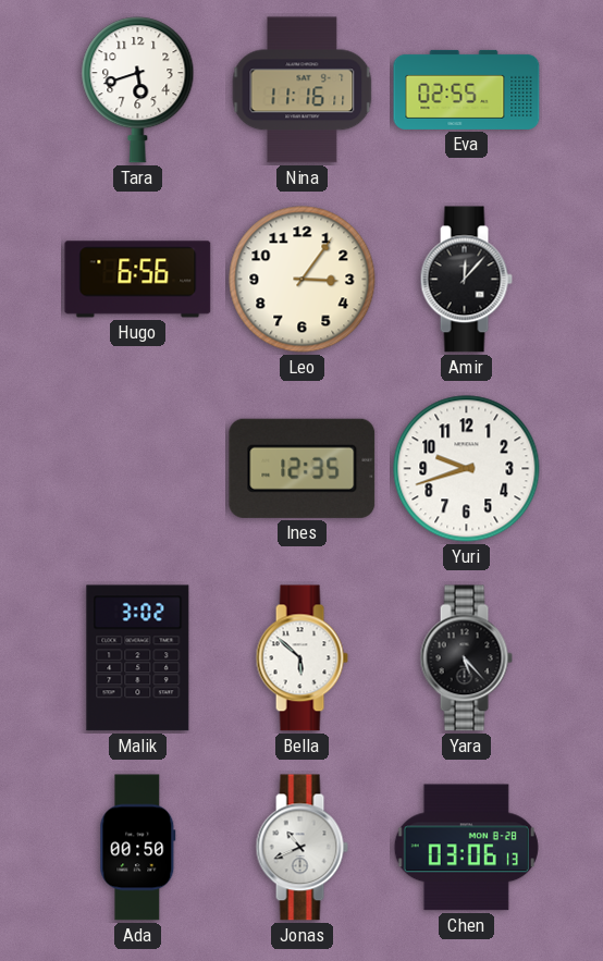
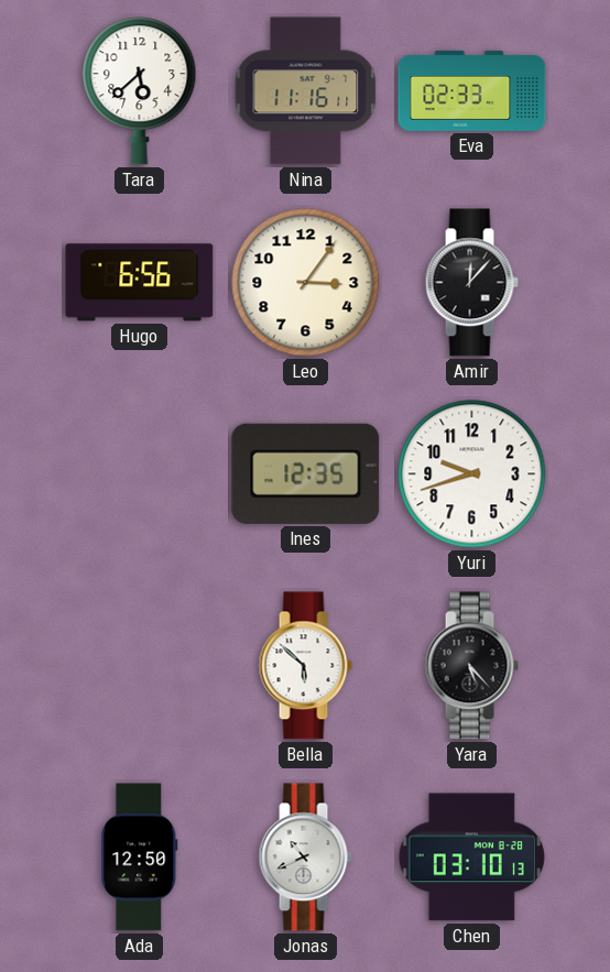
Tara: 5:42 -> 5:38
Eva: 02:55 -> 02:33
Malik: 3:02 -> none
Ada: 00:50 -> 12:50
Chen: 03:06 -> 03:10
